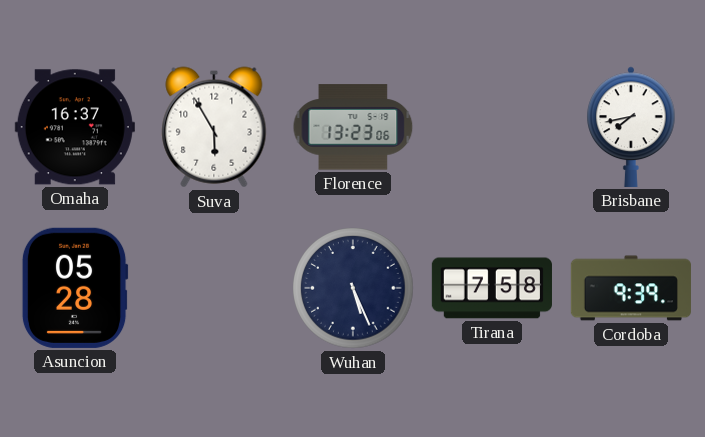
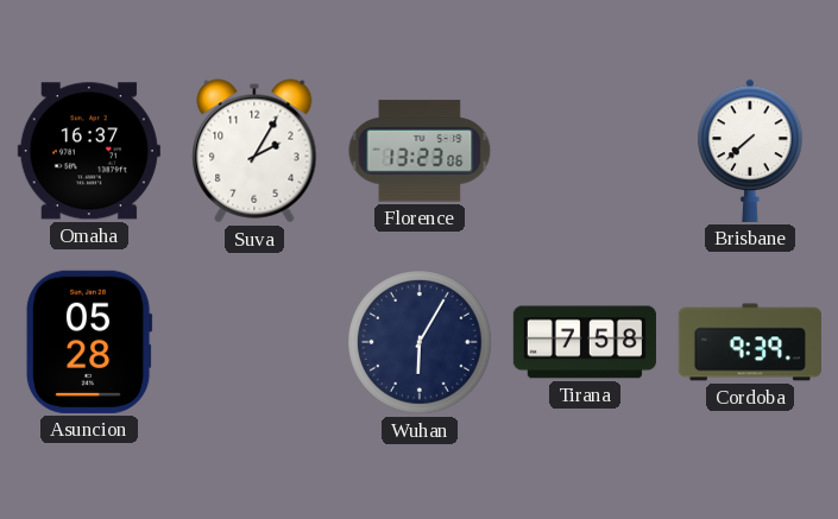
Suva: 5:55 -> 2:05
Brisbane: 7:43 -> 7:38
Wuhan: 5:26 -> 6:05
